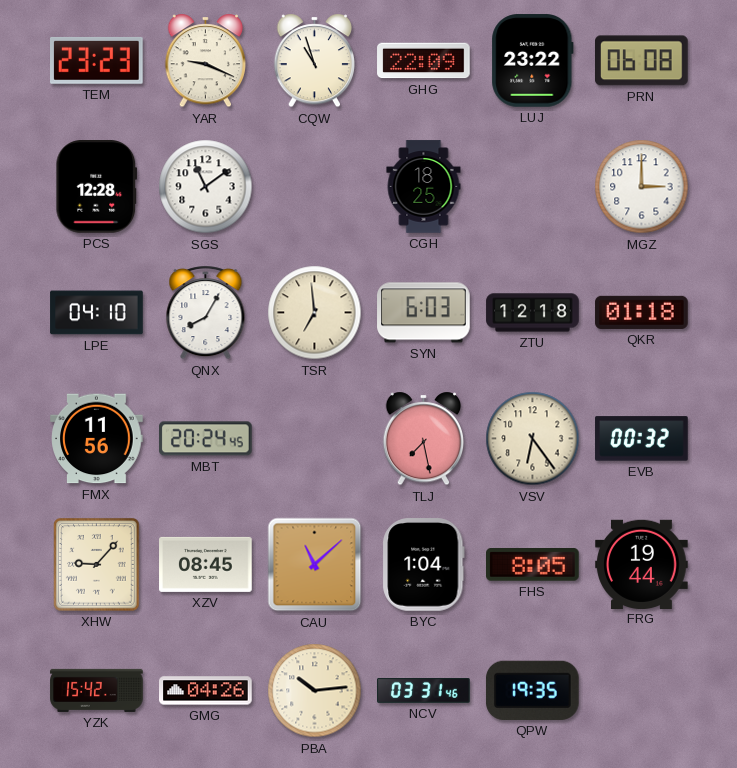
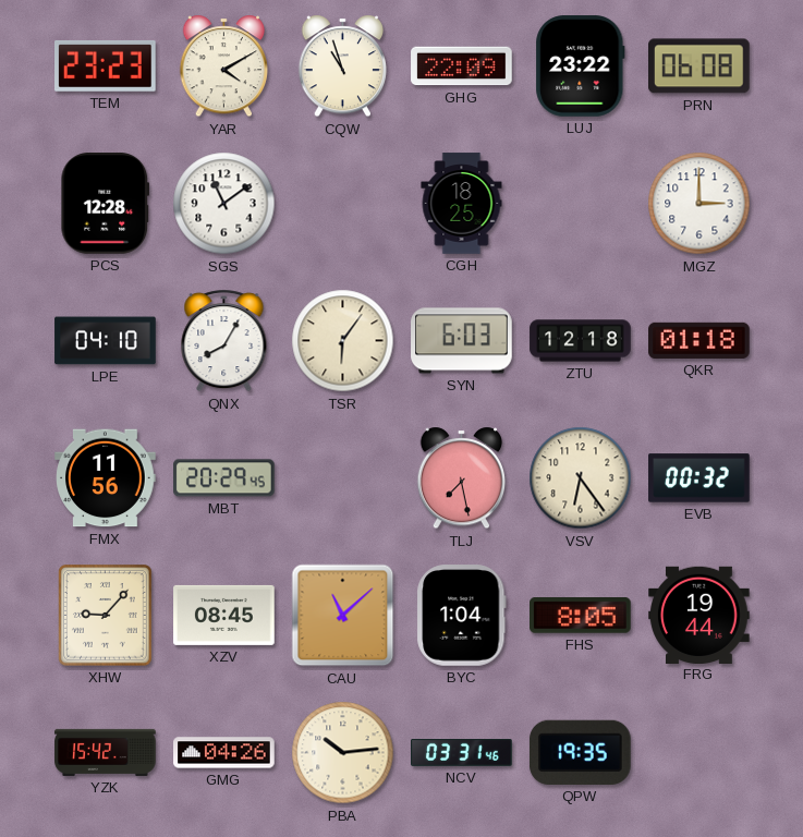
YAR: 9:19 -> 4:10
TSR: 6:59 -> 6:06
MBT: 20:24 -> 20:29
